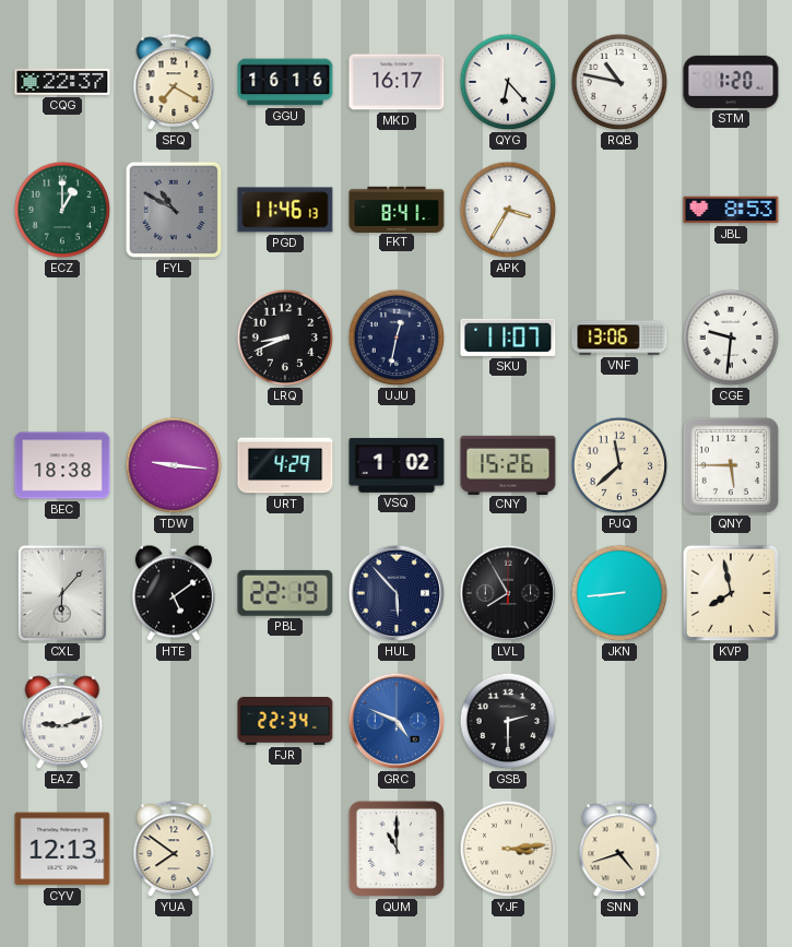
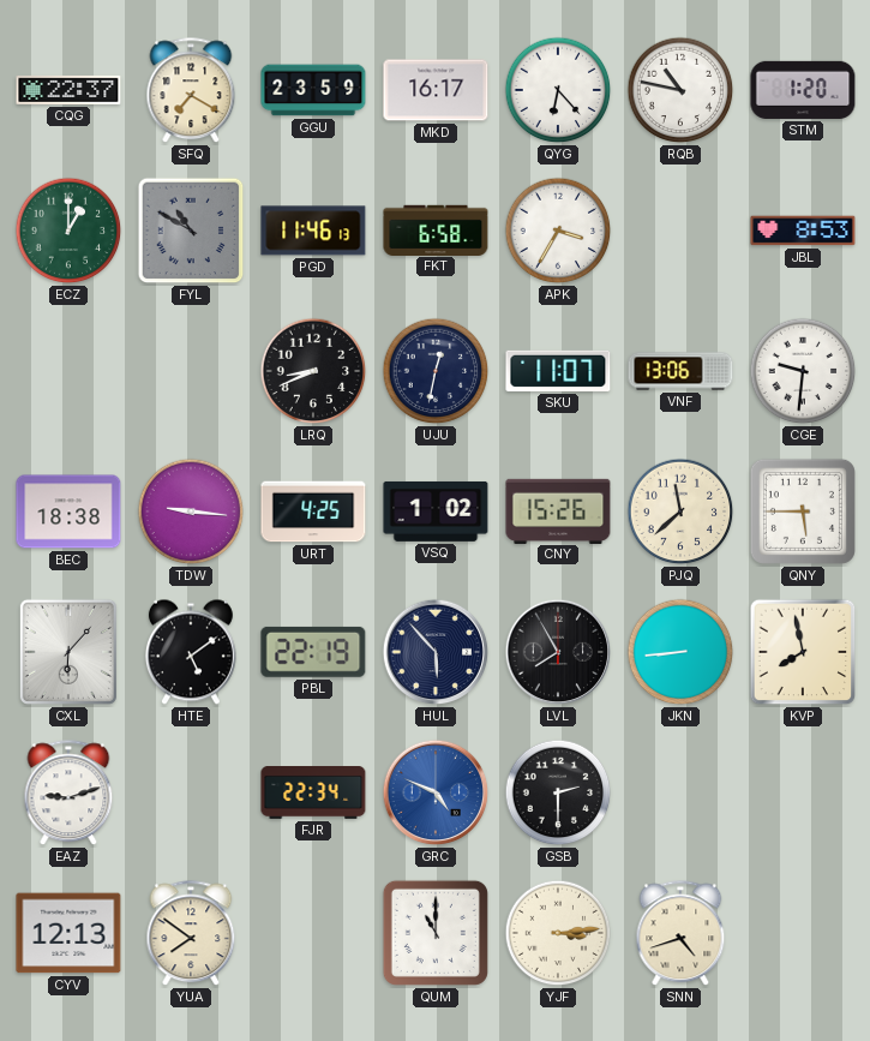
GGU: 16:16 -> 23:59
FKT: 8:41 -> 6:58
URT: 4:29 -> 4:25
